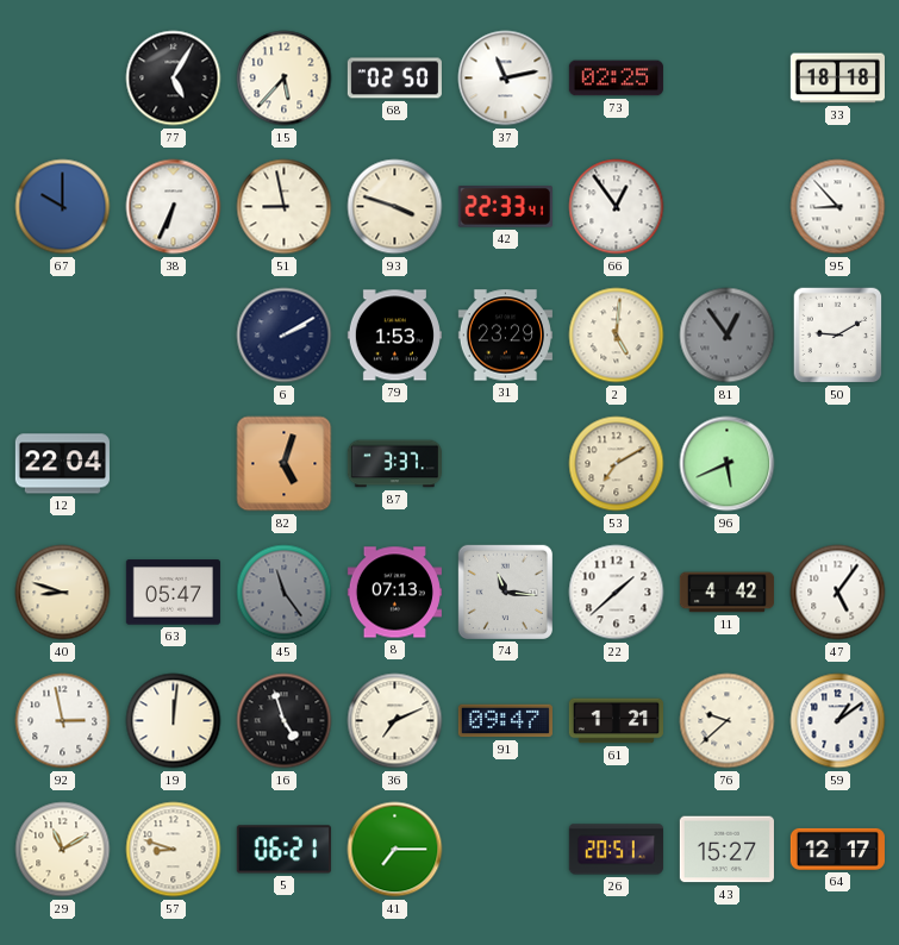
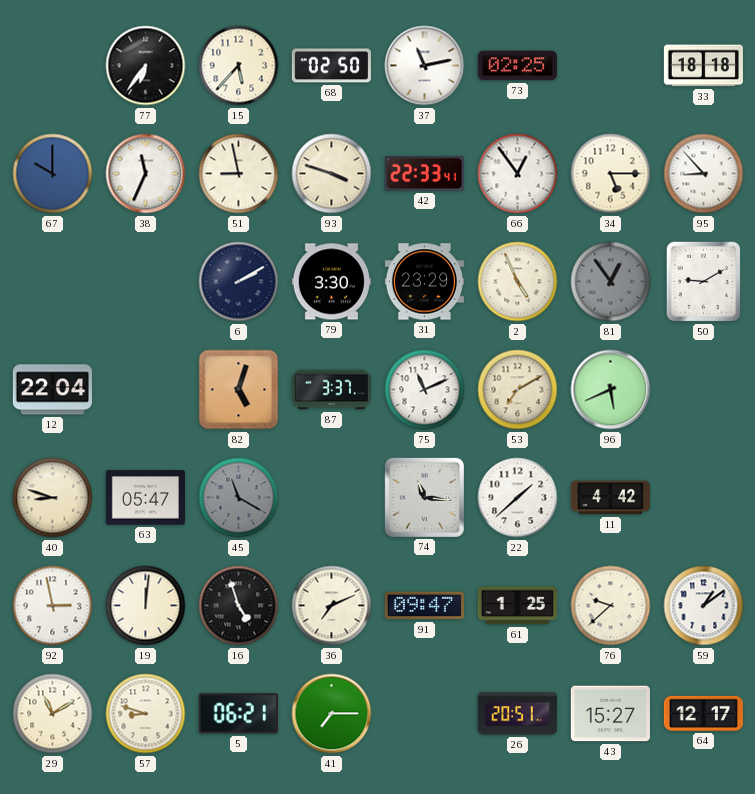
77: 5:05 -> 6:36
38: 6:34 -> 11:34
34: none -> 5:15
79: 1:53 -> 3:30
2: 5:01 -> 4:56
75: none -> 11:11
45: 11:24 -> 11:20
8: 07:13 -> none
47: 5:06 -> none
61: 1:21 -> 1:25
